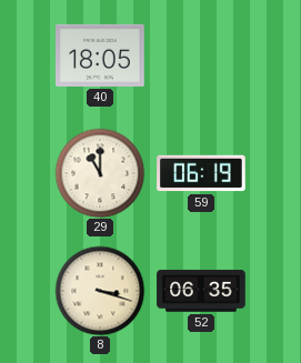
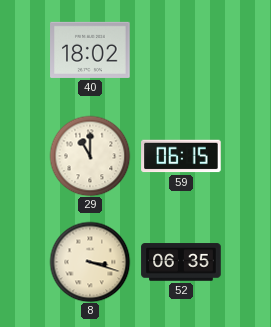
40: 18:05 -> 18:02
59: 06:19 -> 06:15
